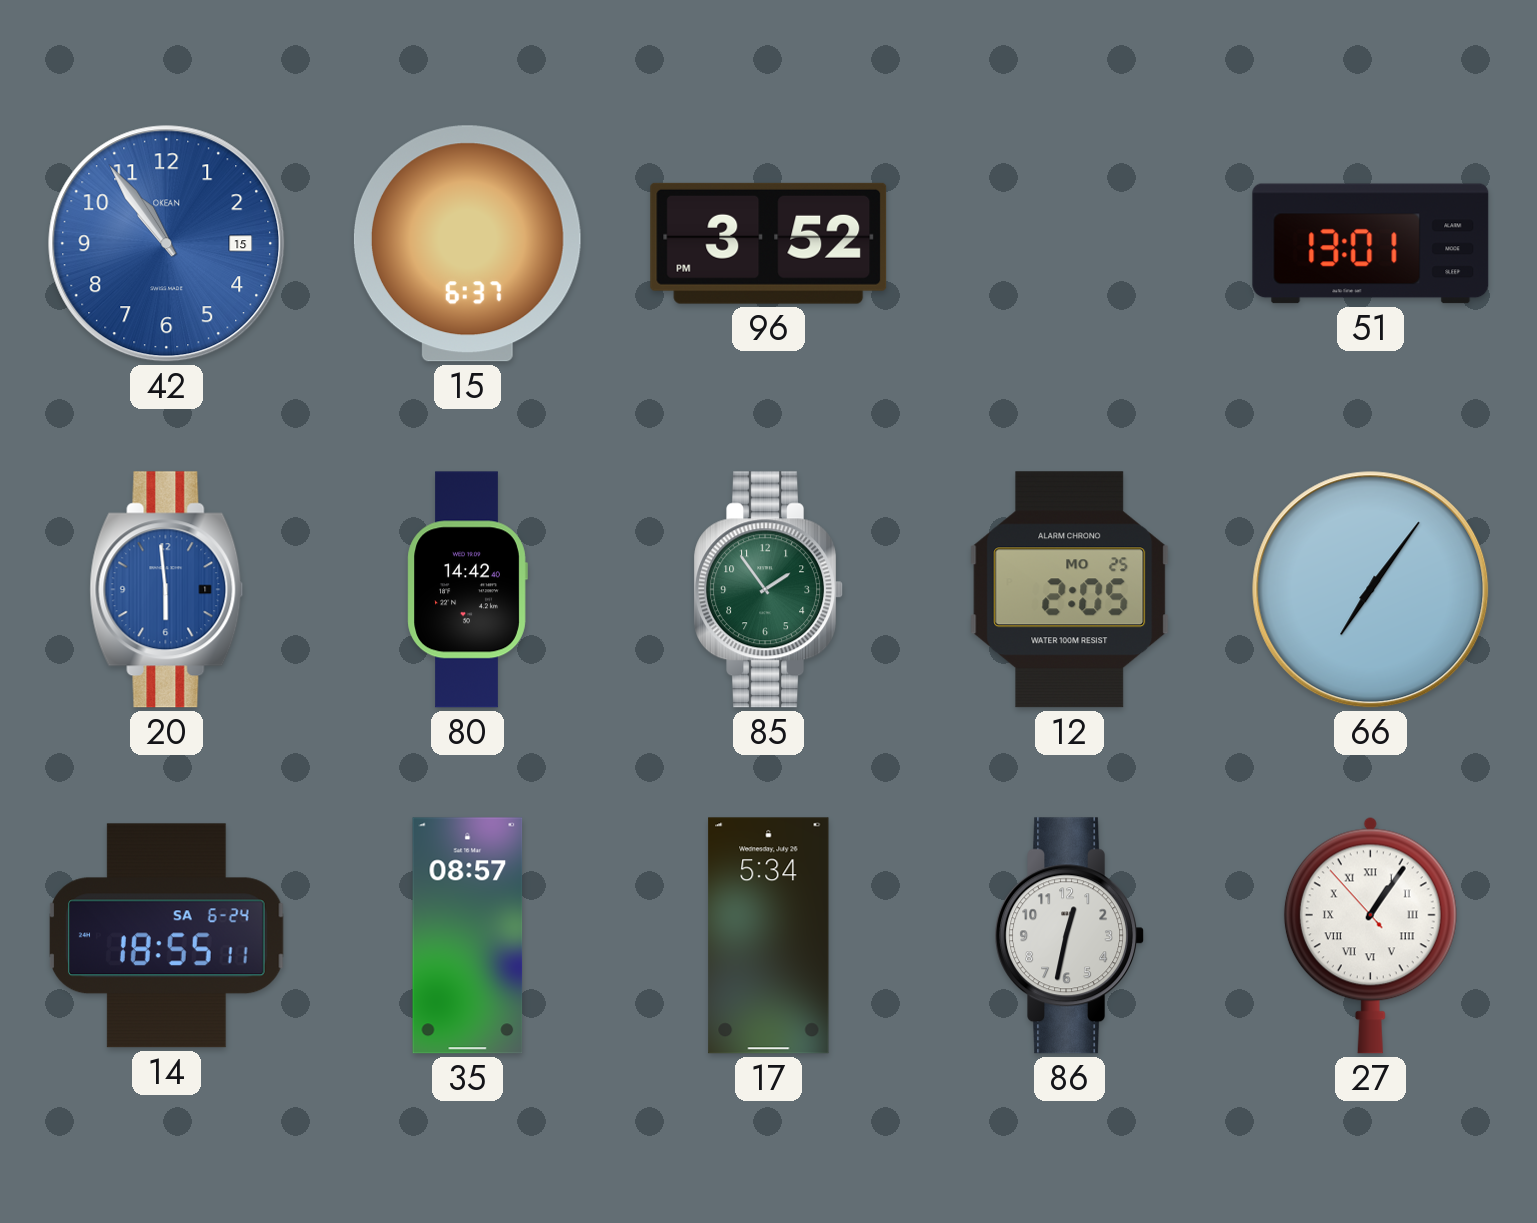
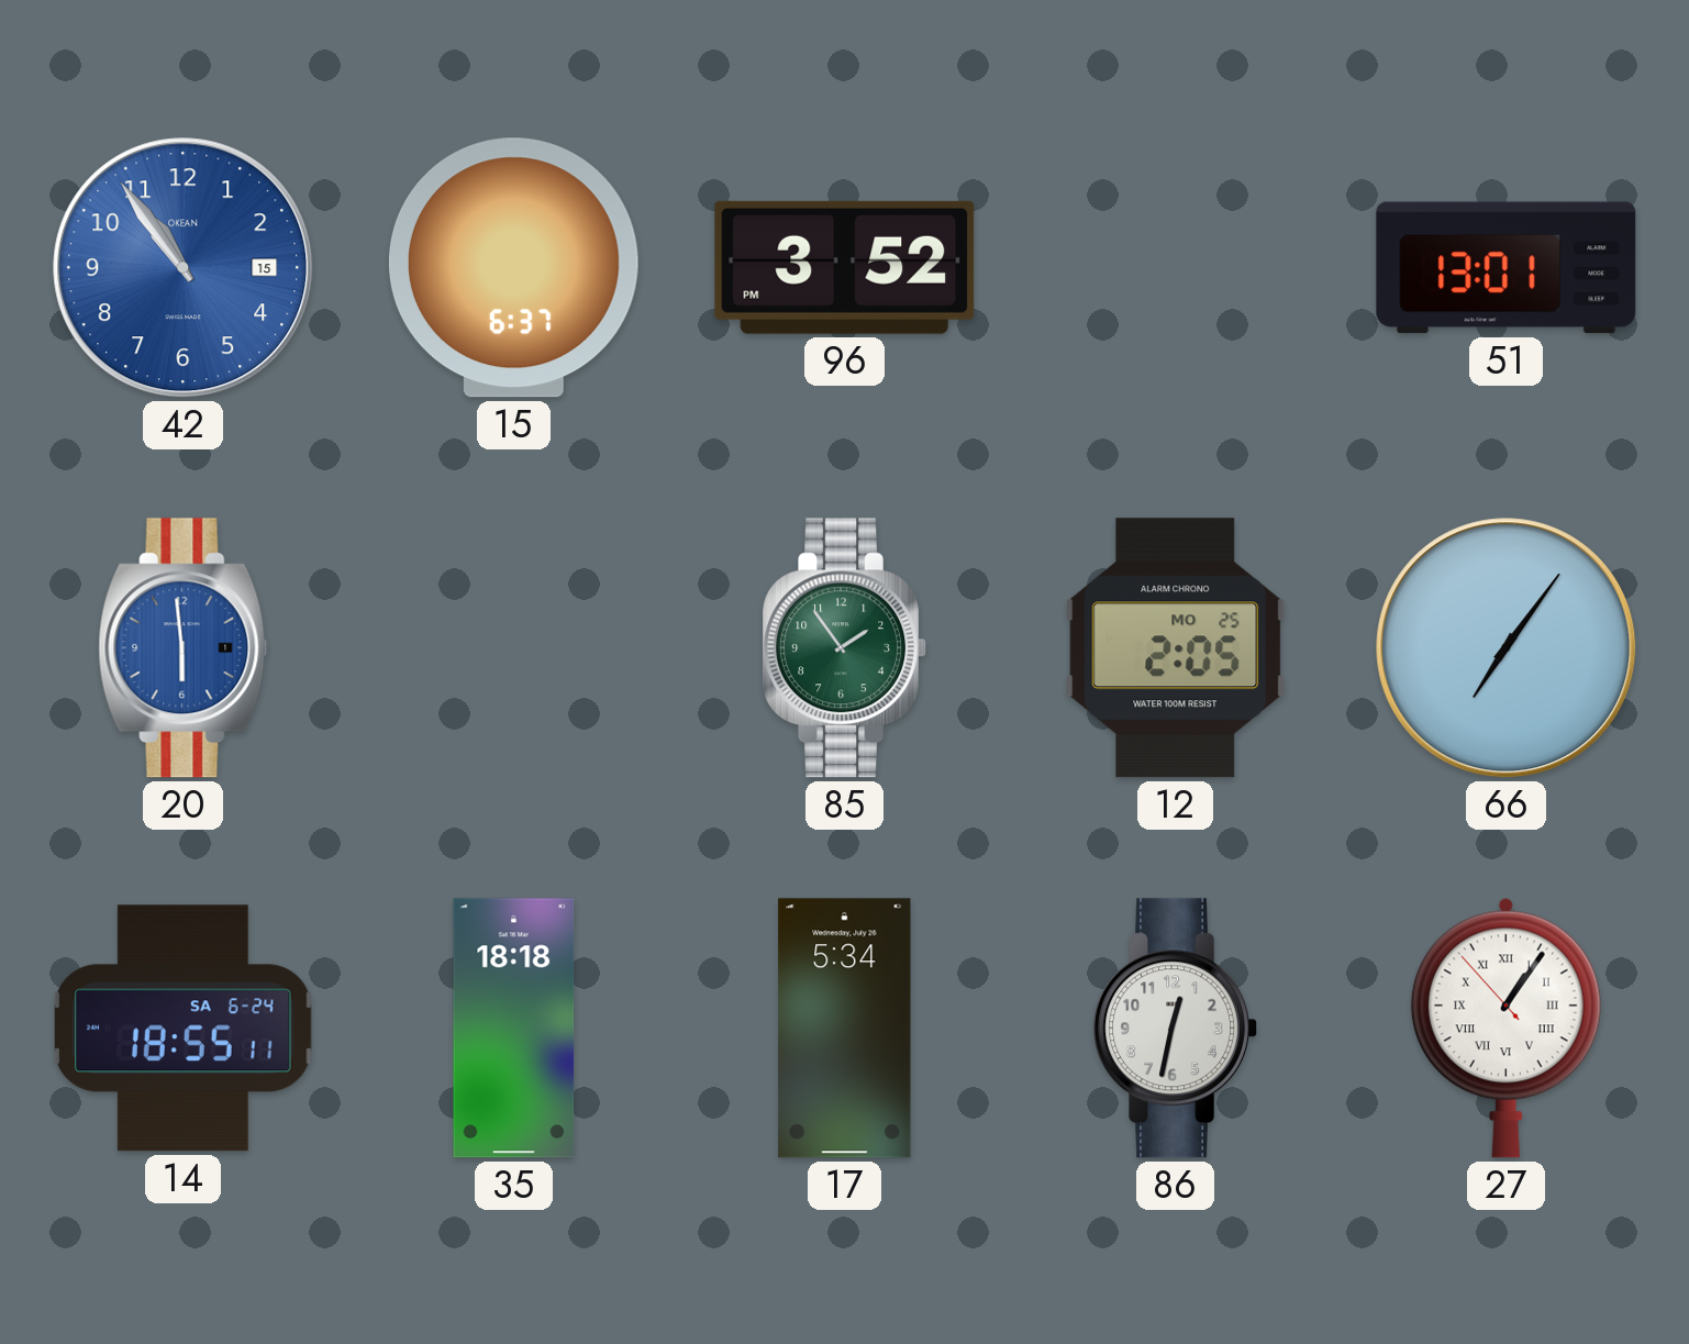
80: 14:42 -> none
35: 08:57 -> 18:18
